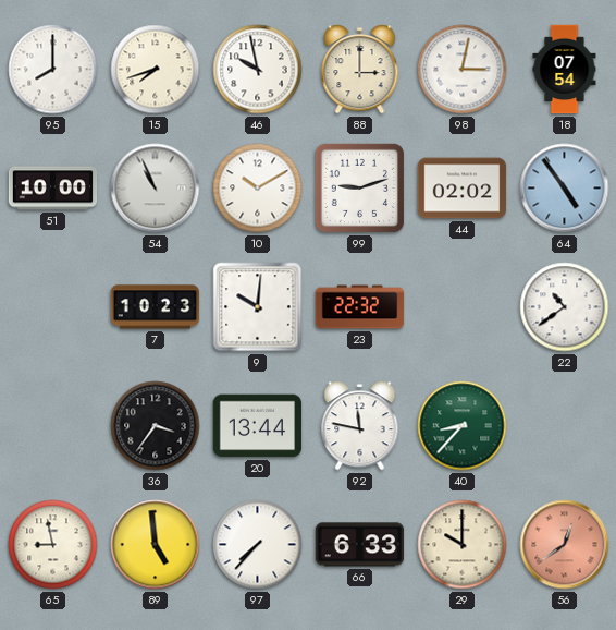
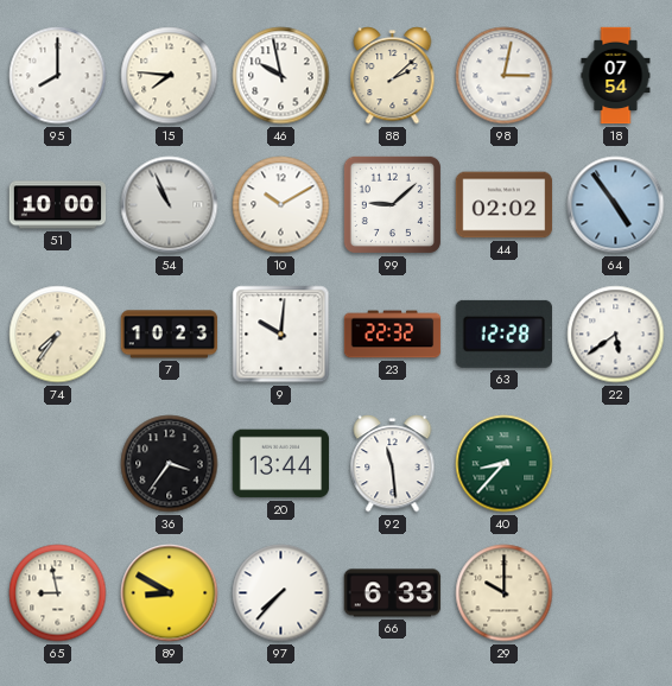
15: 7:42 -> 7:46
88: 3:00 -> 2:08
99: 9:12 -> 9:08
74: none -> 7:36
63: none -> 12:28
22: 10:39 -> 5:39
92: 11:47 -> 11:29
89: 4:59 -> 8:50
56: 12:39 -> none
